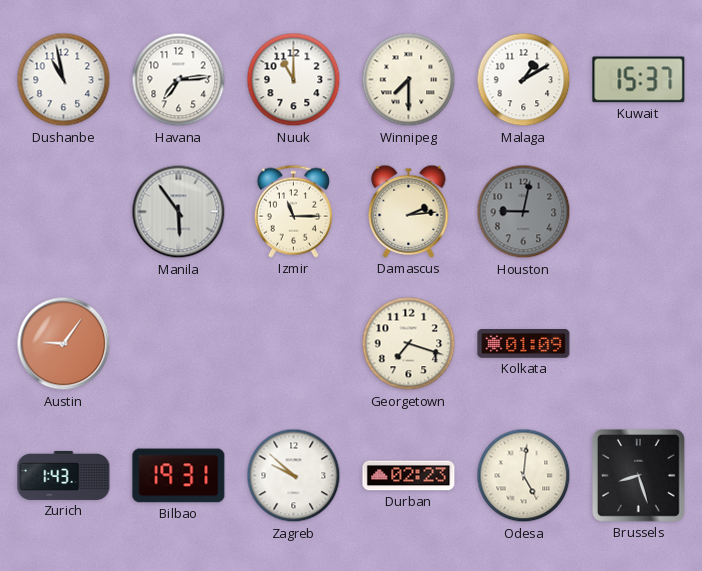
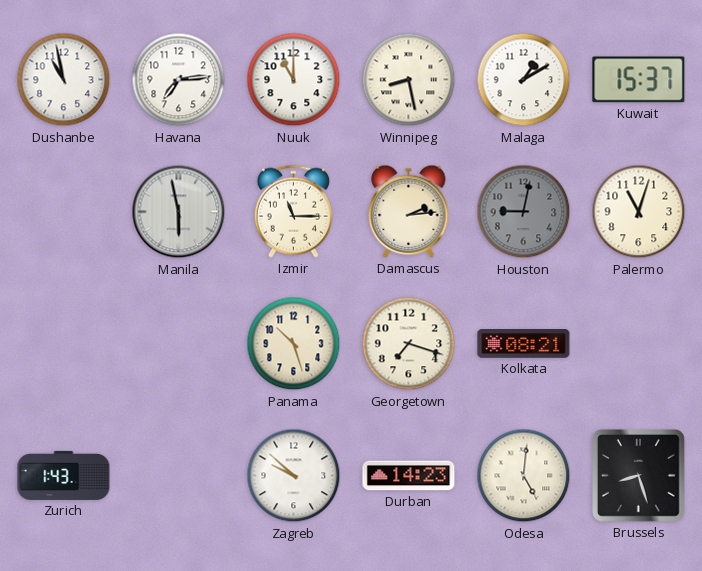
Winnipeg: 7:30 -> 8:28
Manila: 5:54 -> 5:58
Palermo: none -> 11:03
Austin: 9:06 -> none
Panama: none -> 10:27
Kolkata: 01:09 -> 08:21
Bilbao: 19:31 -> none
Durban: 02:23 -> 14:23
